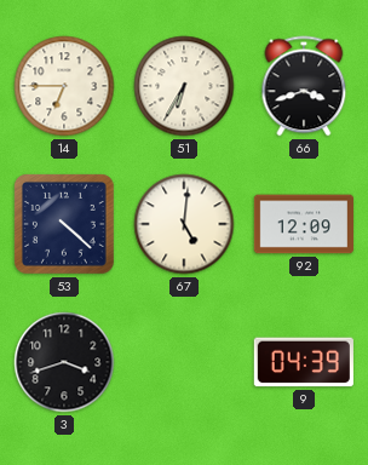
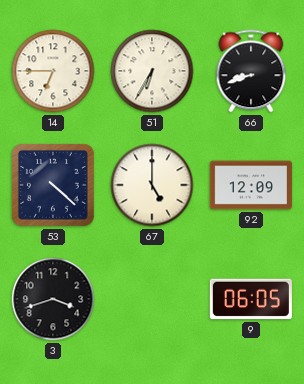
66: 3:42 -> 8:42
67: 5:01 -> 5:00
9: 04:39 -> 06:05
